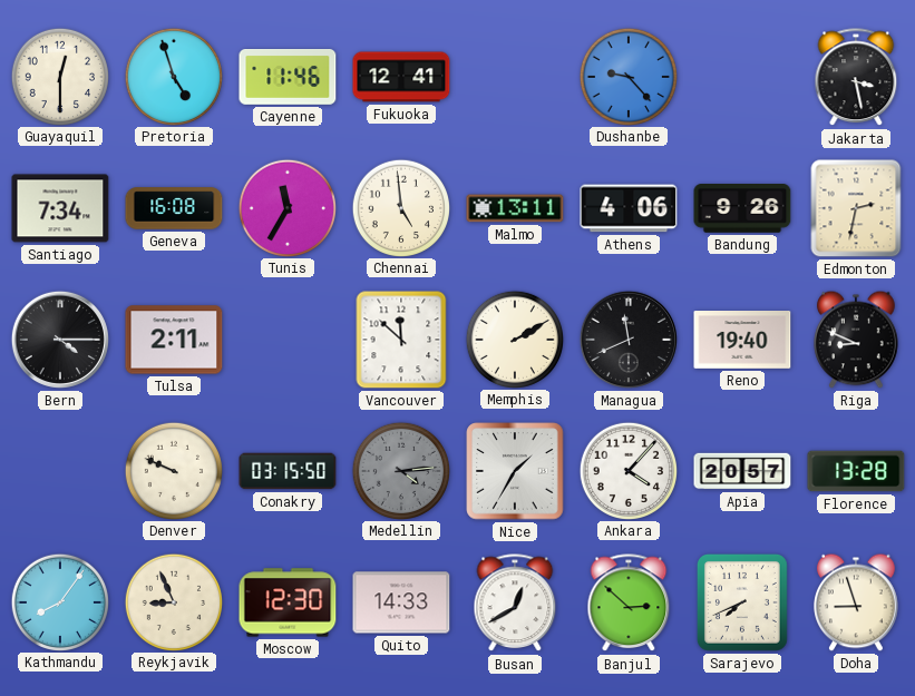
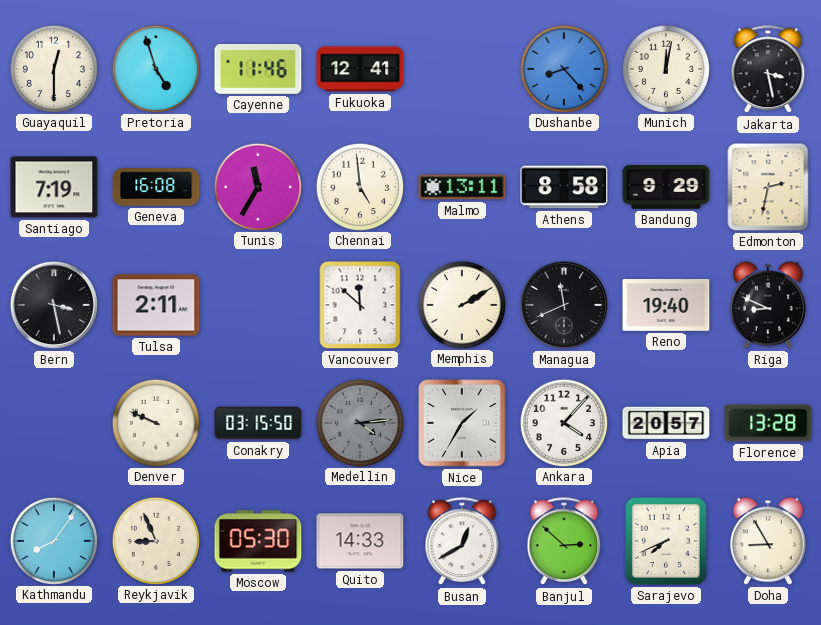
Dushanbe: 9:23 -> 8:23
Munich: none -> 12:02
Santiago: 7:34 -> 7:19
Athens: 4:06 -> 8:58
Bandung: 9:26 -> 9:29
Bern: 4:15 -> 3:28
Moscow: 12:30 -> 05:30
Doha: 8:57 -> 8:55
